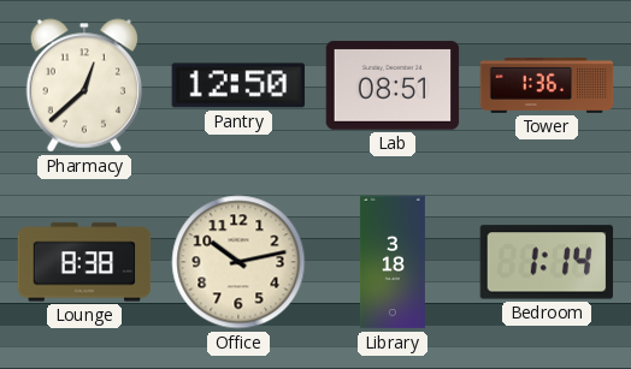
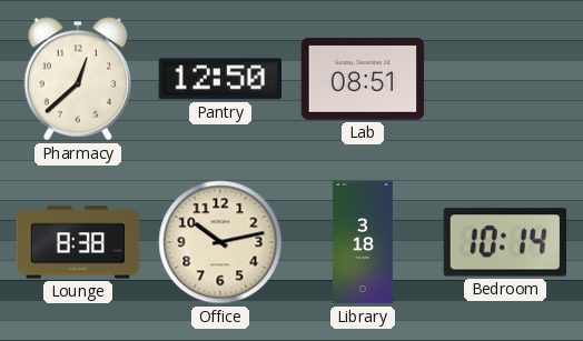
Tower: 1:36 -> none
Bedroom: 1:14 -> 10:14
